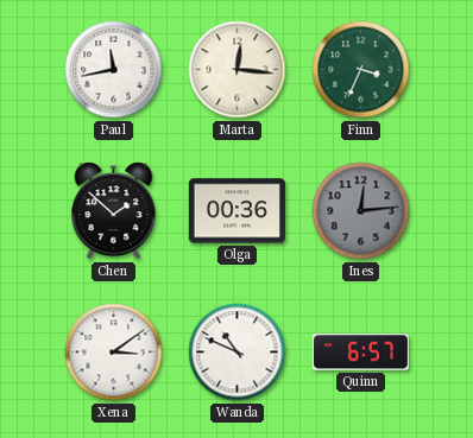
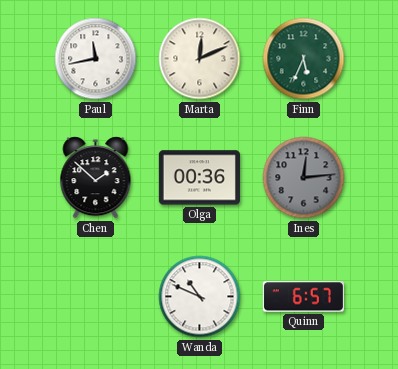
Marta: 12:16 -> 12:11
Finn: 3:34 -> 5:34
Xena: 3:09 -> none
